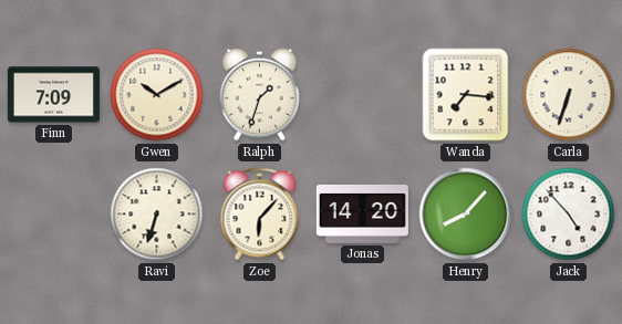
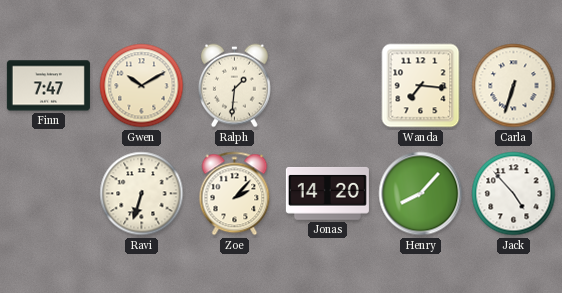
Finn: 7:09 -> 7:47
Ralph: 1:33 -> 1:31
Zoe: 6:07 -> 2:07
